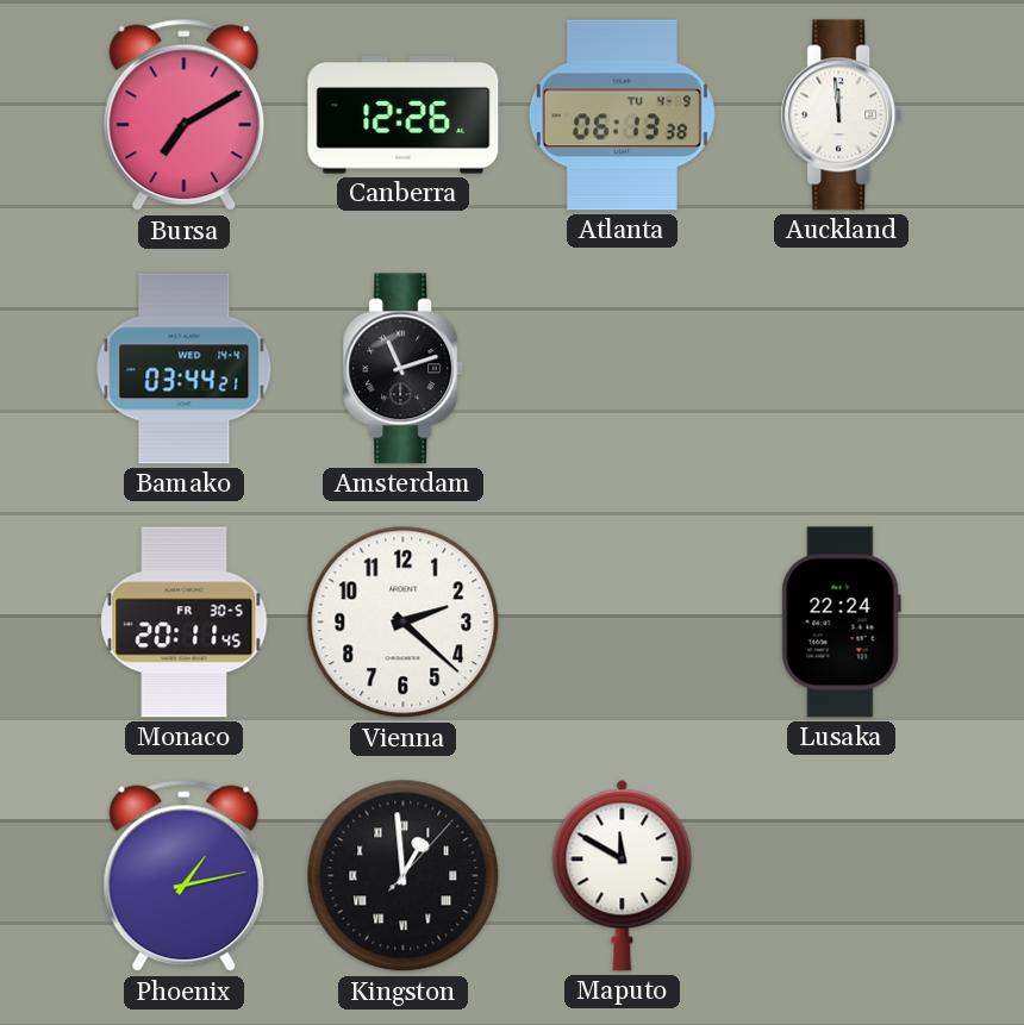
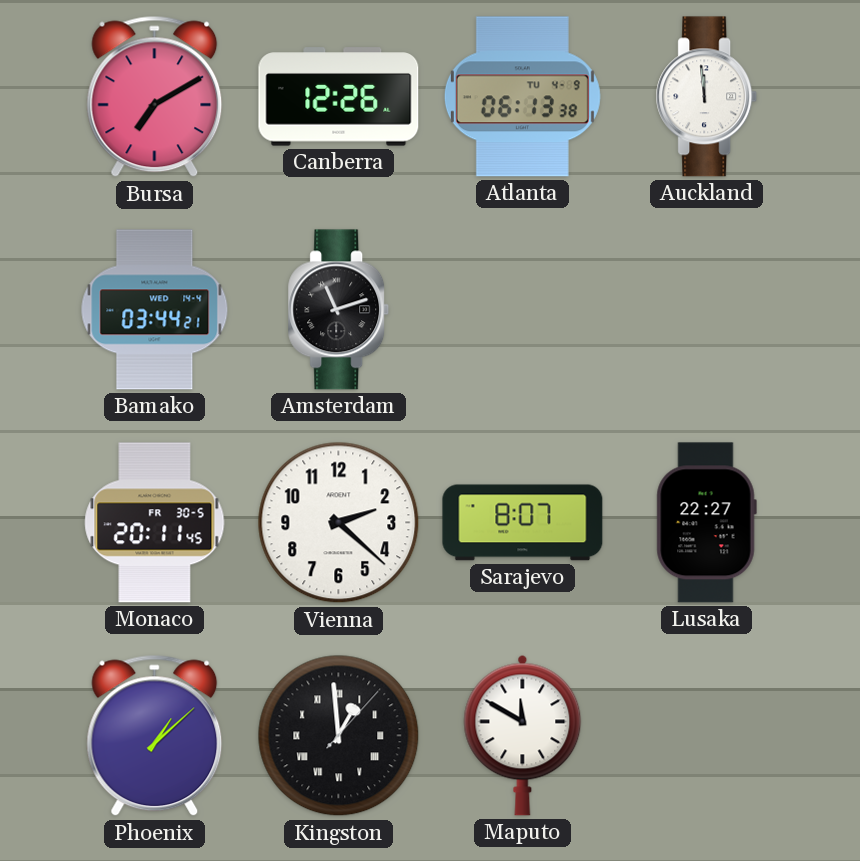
Sarajevo: none -> 8:07
Lusaka: 22:24 -> 22:27
Phoenix: 1:13 -> 1:08
